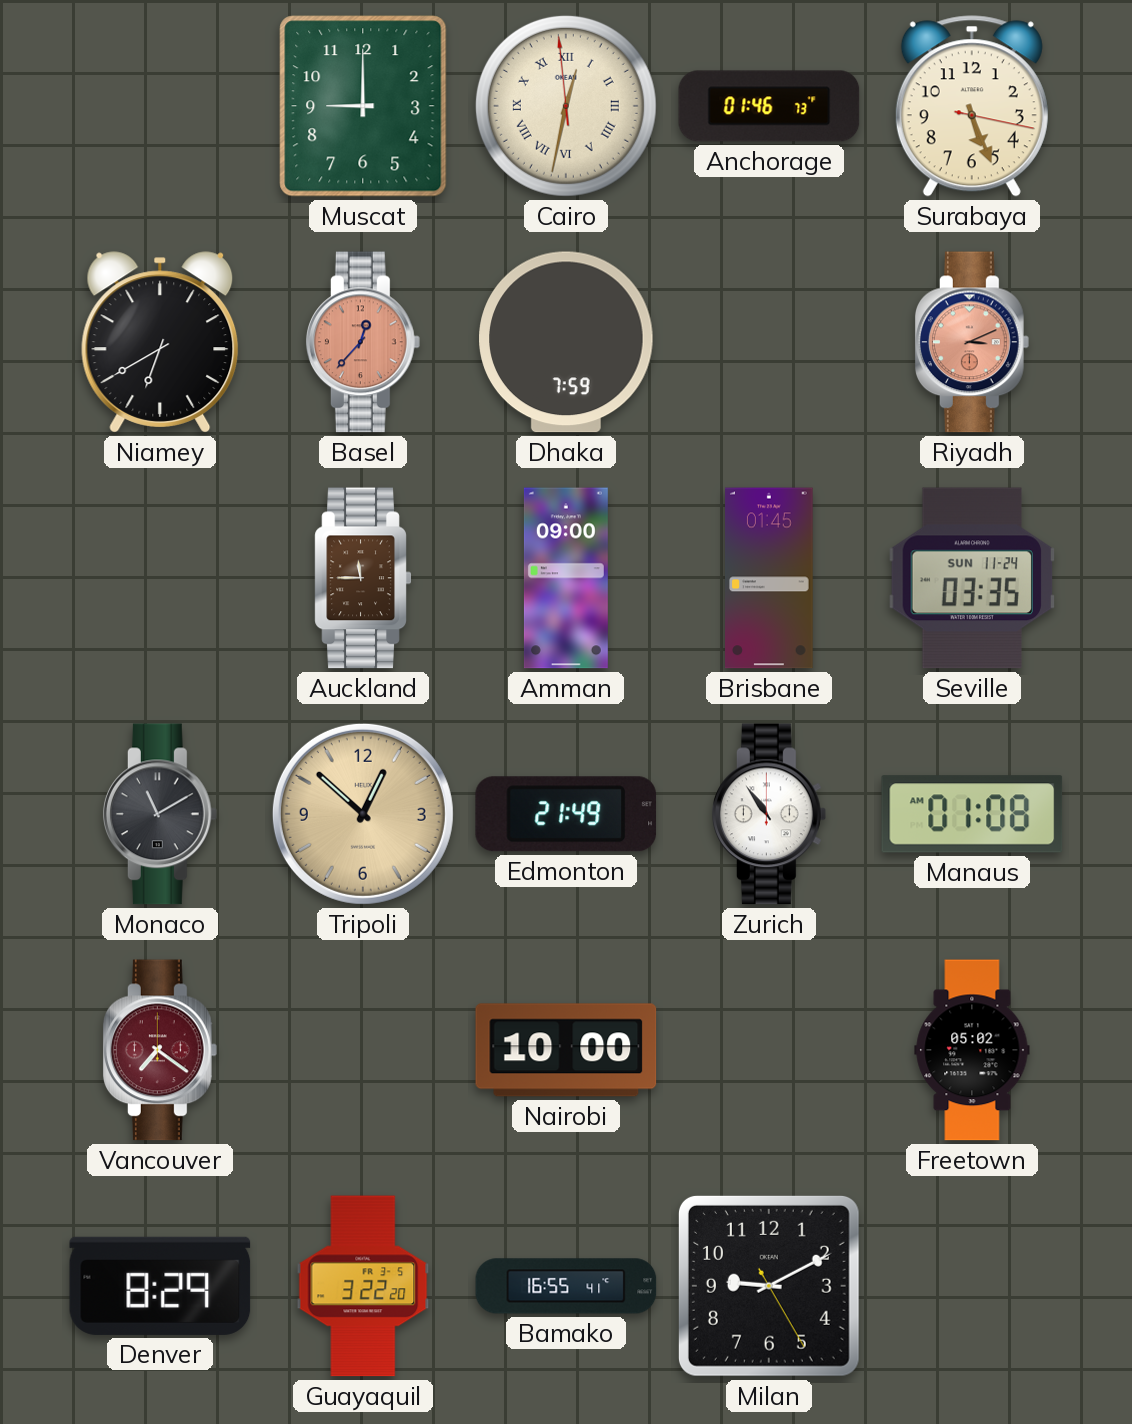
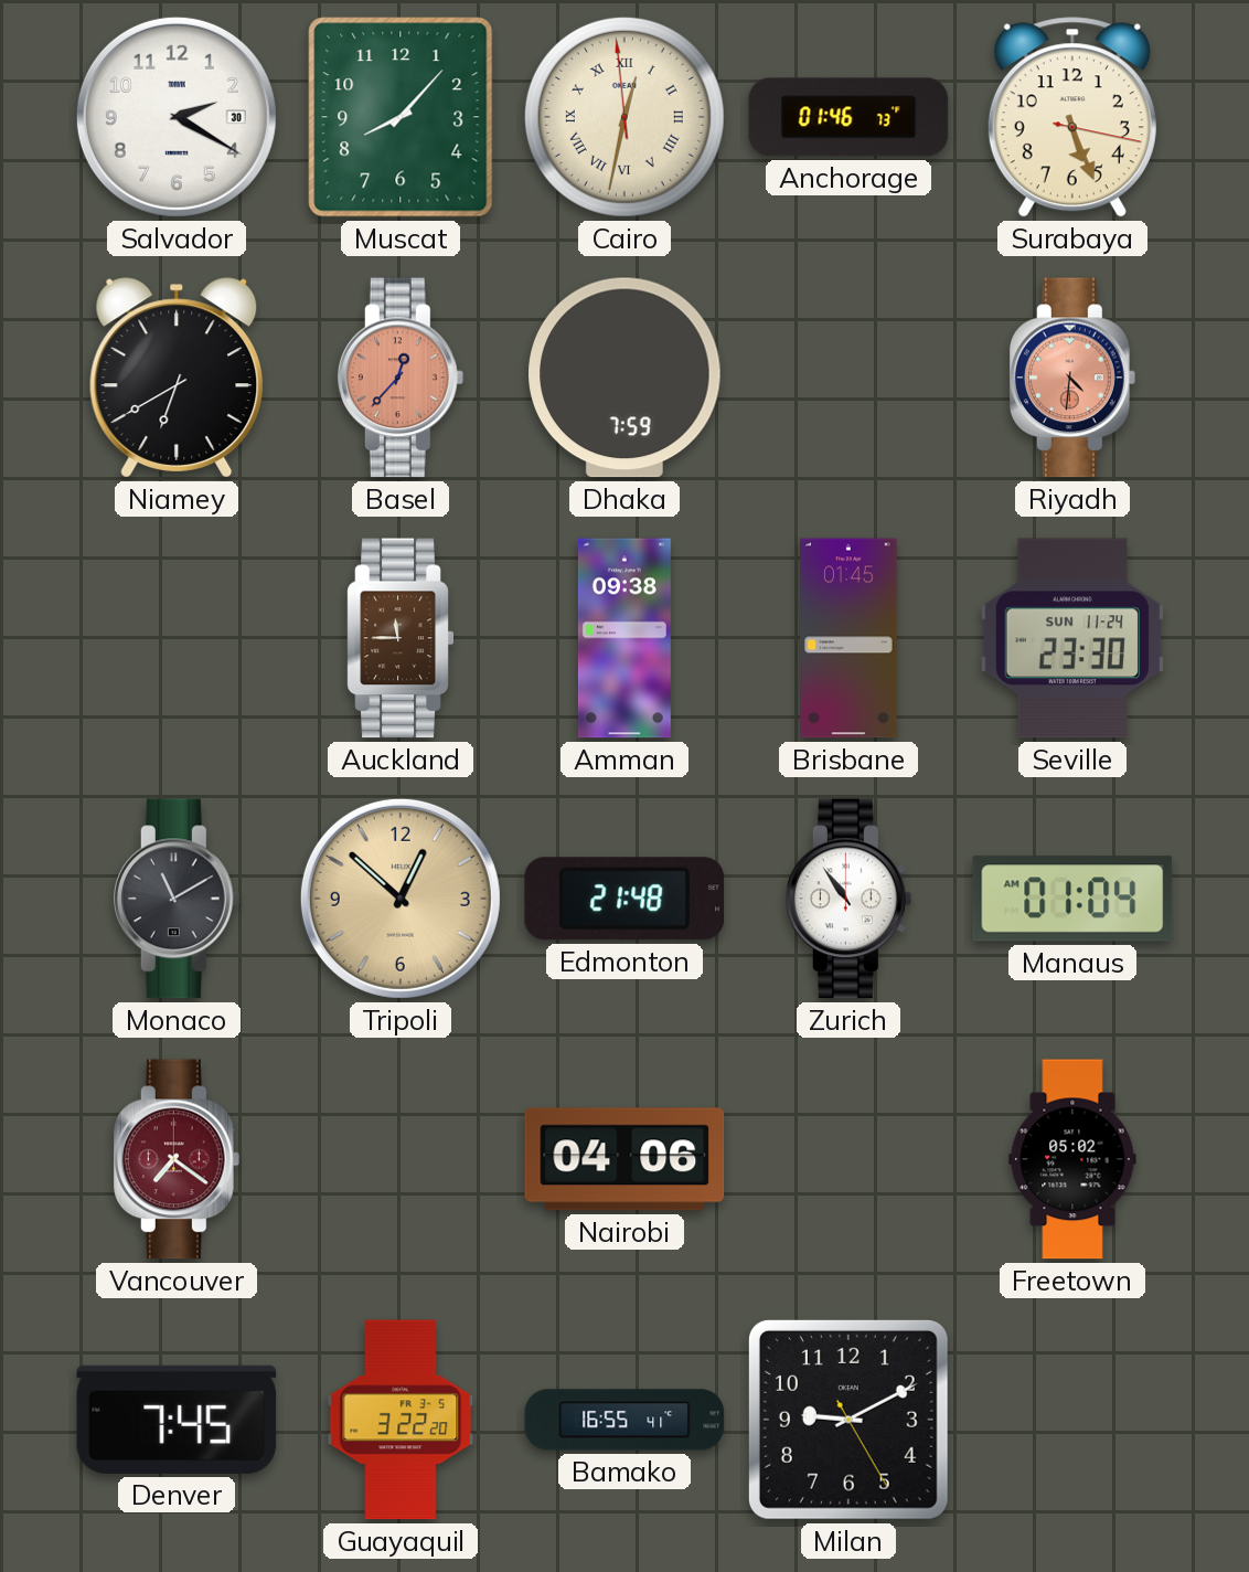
Salvador: none -> 2:20
Muscat: 9:00 -> 8:07
Riyadh: 3:11 -> 4:31
Amman: 09:00 -> 09:38
Seville: 03:35 -> 23:30
Edmonton: 21:49 -> 21:48
Manaus: 01:08 -> 01:04
Nairobi: 10:00 -> 04:06
Denver: 8:29 -> 7:45
